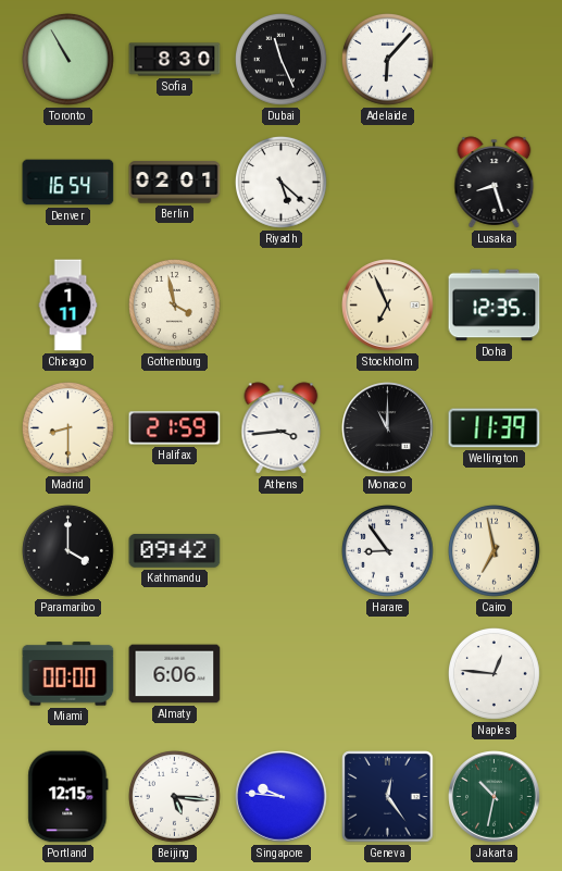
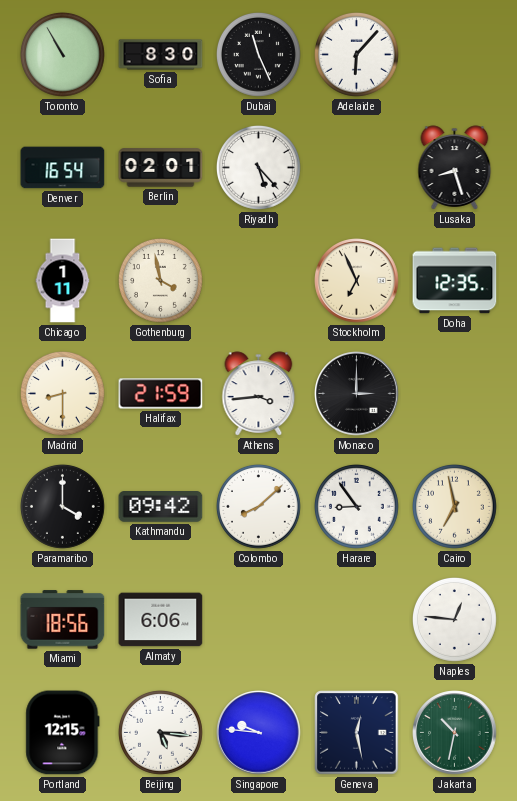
Riyadh: 5:22 -> 5:23
Monaco: 11:00 -> 3:00
Wellington: 11:39 -> none
Colombo: none -> 8:08
Miami: 00:00 -> 18:56
Geneva: 12:24 -> 12:28
